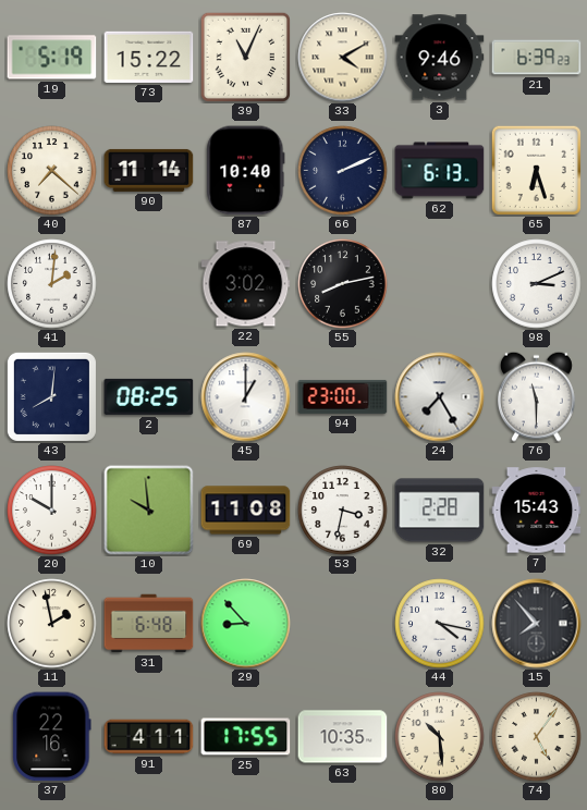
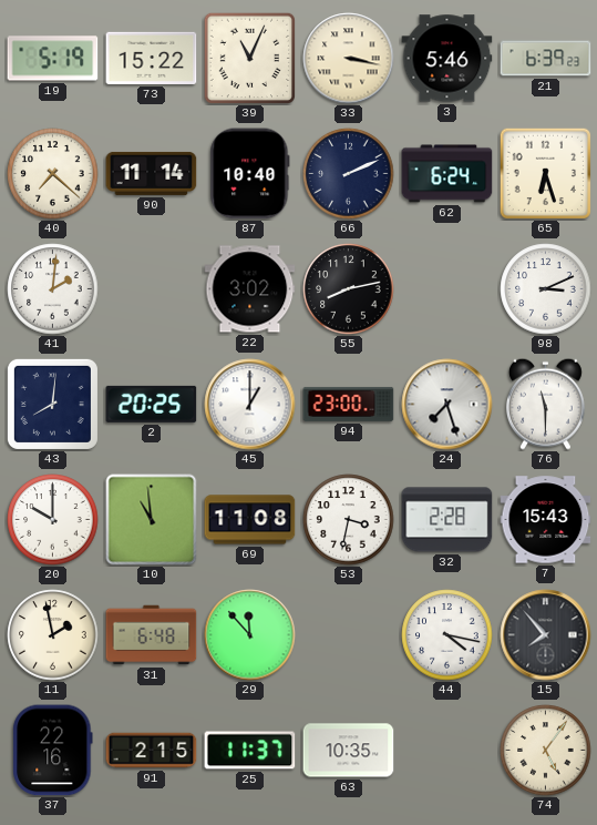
33: 4:10 -> 3:17
3: 9:46 -> 5:46
62: 6:13 -> 6:24
2: 08:25 -> 20:25
24: 7:25 -> 7:27
10: 9:59 -> 10:59
29: 8:53 -> 11:53
91: 4:11 -> 2:15
25: 17:55 -> 11:37
80: 10:29 -> none
